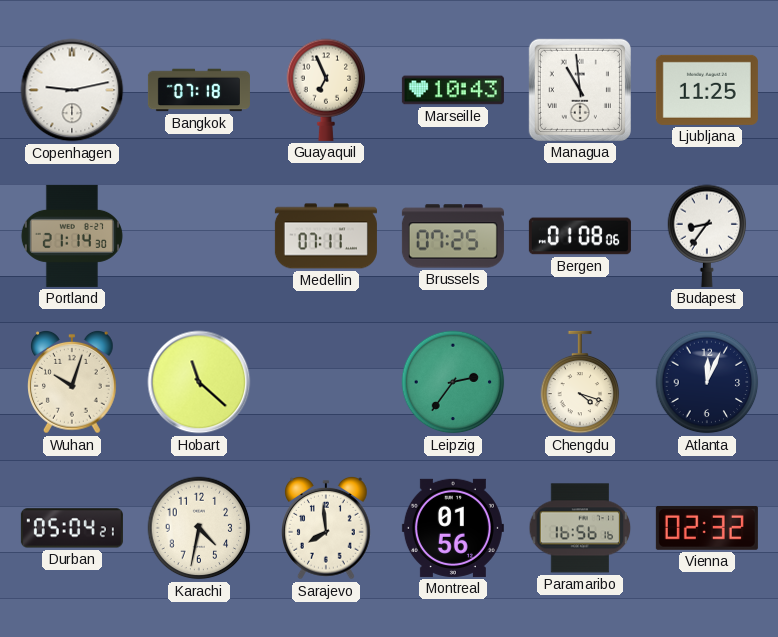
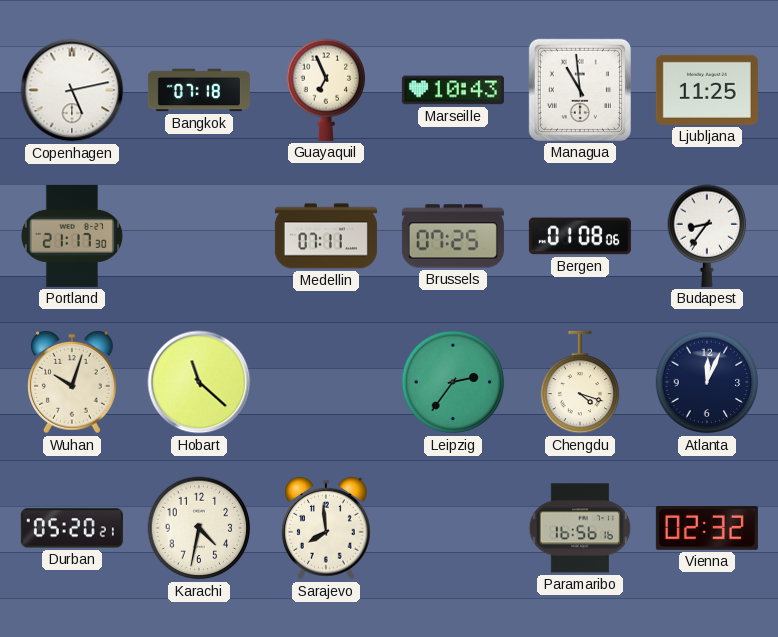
Copenhagen: 9:13 -> 5:13
Portland: 21:14 -> 21:17
Durban: 05:04 -> 05:20
Montreal: 01:56 -> none
